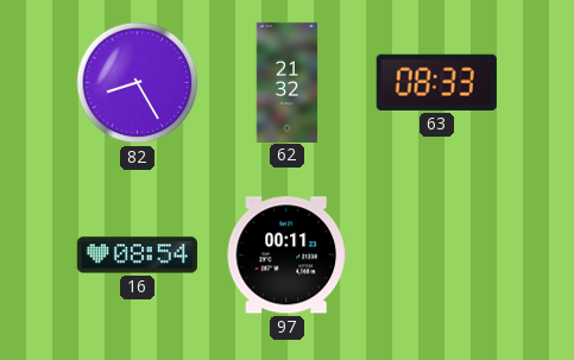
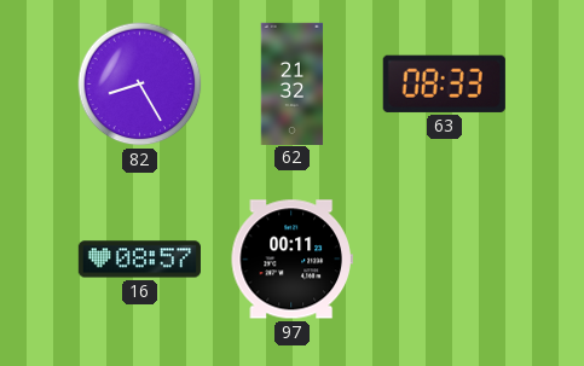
16: 08:54 -> 08:57
